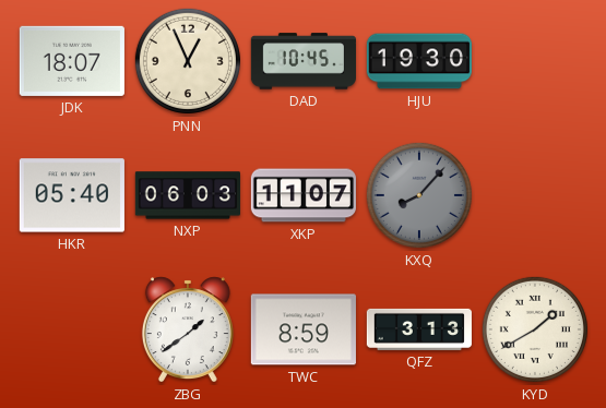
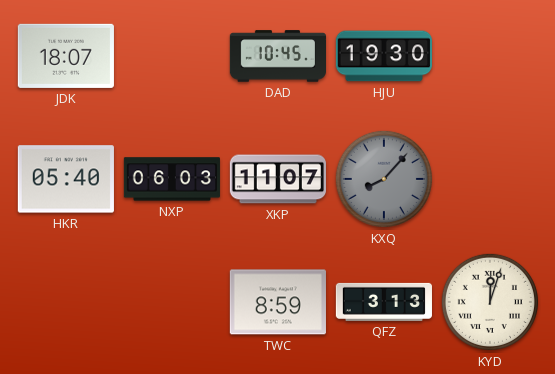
PNN: 12:56 -> none
ZBG: 1:39 -> none
KYD: 1:40 -> 12:03
